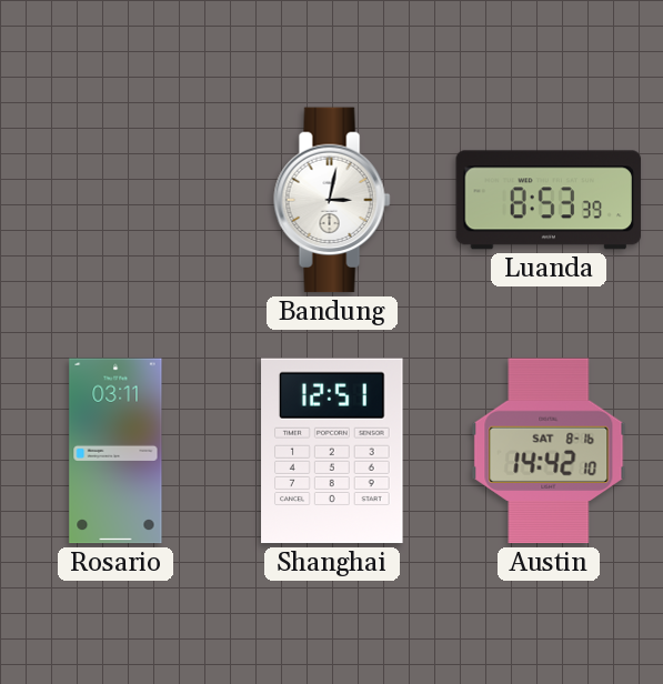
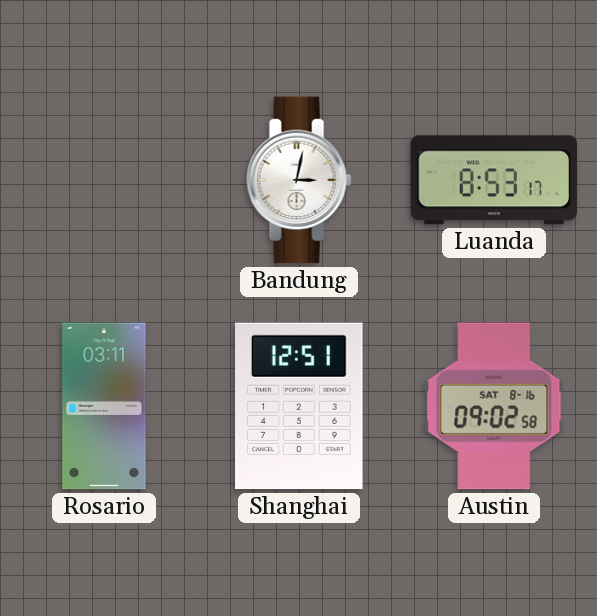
Luanda: 8:53:39 -> 8:53:17
Austin: 14:42 -> 09:02
